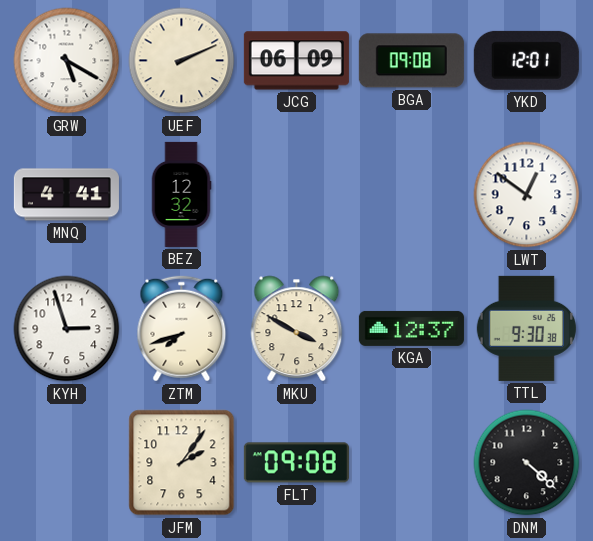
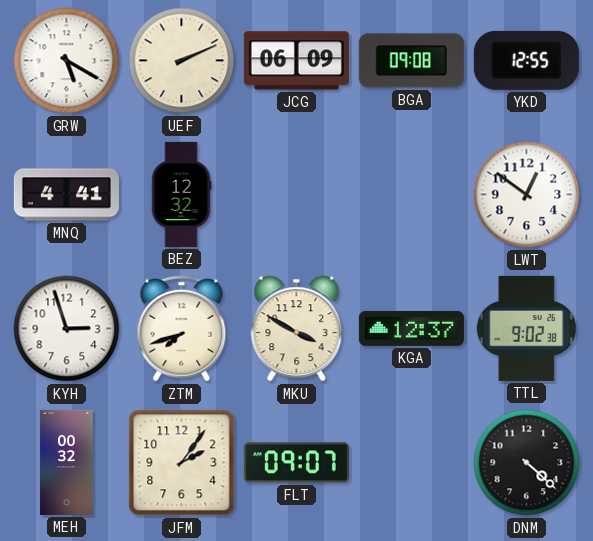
YKD: 12:01 -> 12:55
TTL: 9:30 -> 9:02
MEH: none -> 00:32
FLT: 09:08 -> 09:07
